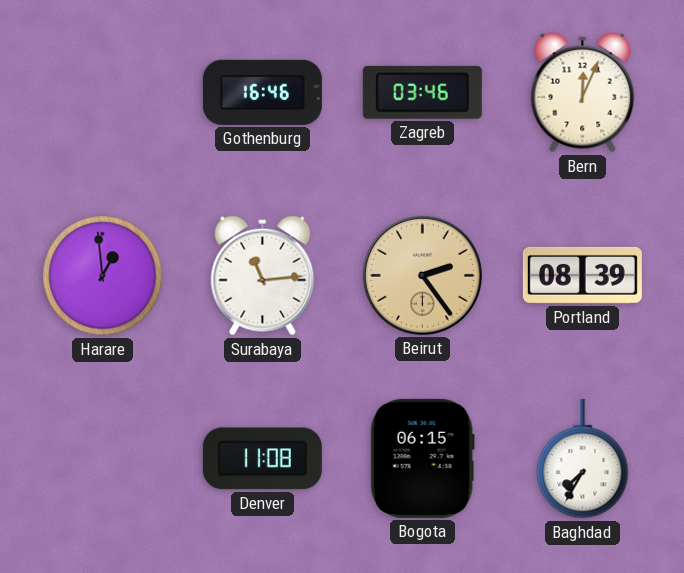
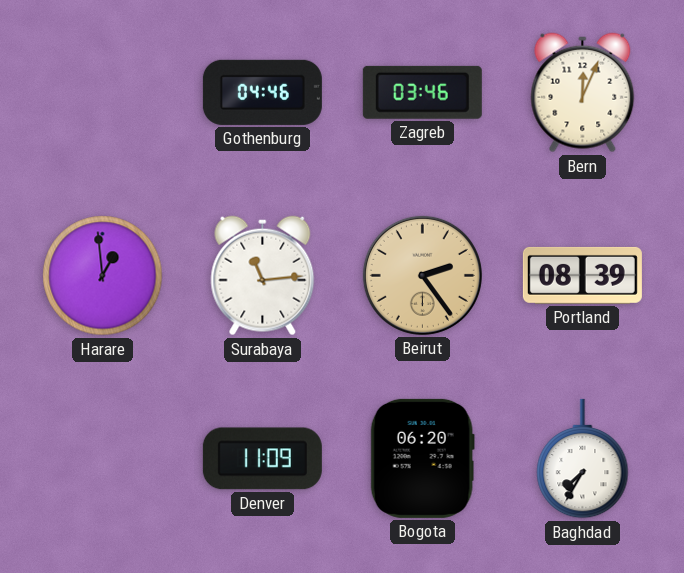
Gothenburg: 16:46 -> 04:46
Denver: 11:08 -> 11:09
Bogota: 06:15 -> 06:20
